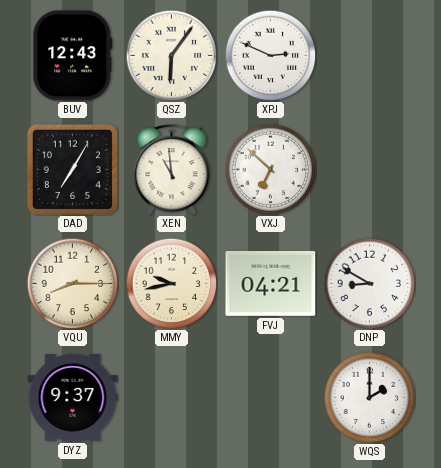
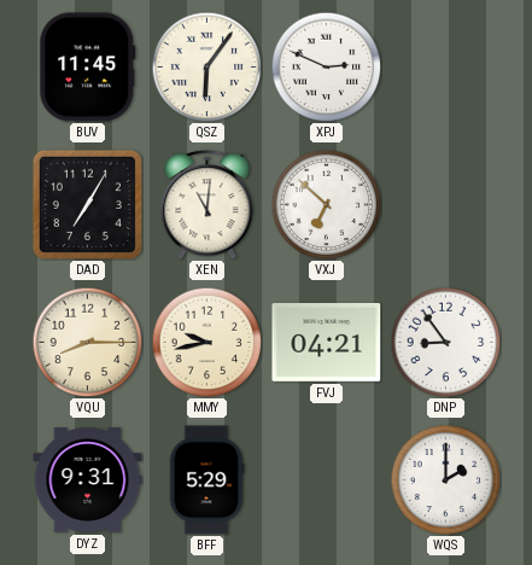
BUV: 12:43 -> 11:45
XEN: 10:59 -> 11:01
DNP: 8:50 -> 8:54
DYZ: 9:37 -> 9:31
BFF: none -> 5:29
